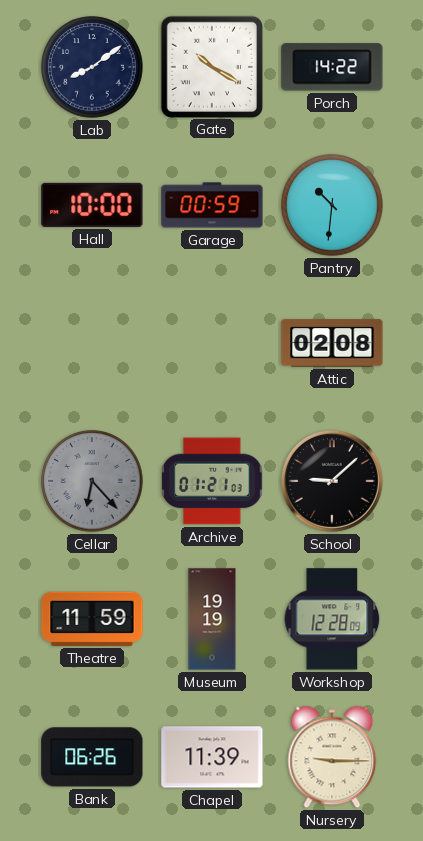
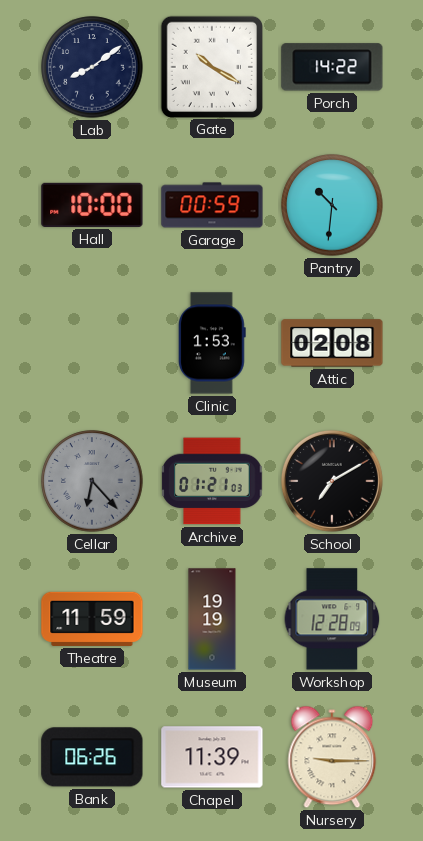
Clinic: none -> 1:53
School: 9:08 -> 7:10
